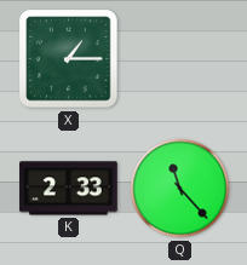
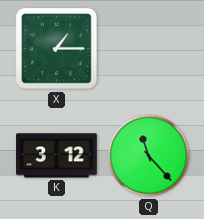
K: 2:33 -> 3:12
